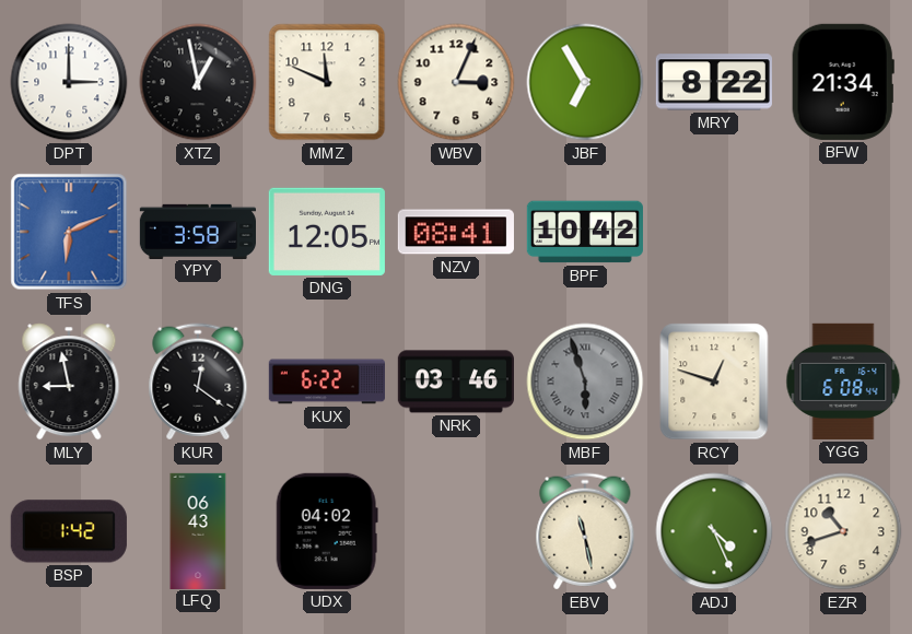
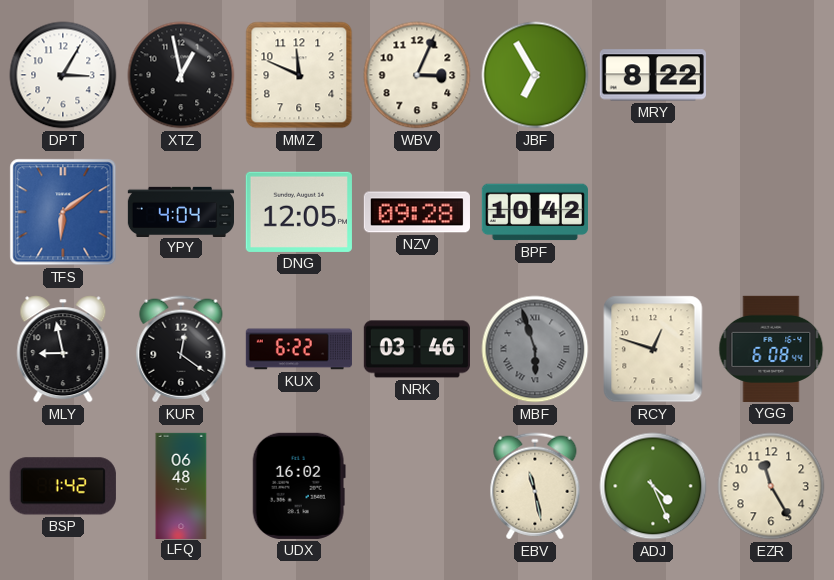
DPT: 3:00 -> 3:05
BFW: 21:34 -> none
TFS: 6:11 -> 6:09
YPY: 3:58 -> 4:04
NZV: 08:41 -> 09:28
LFQ: 06:43 -> 06:48
UDX: 04:02 -> 16:02
EZR: 10:42 -> 11:25
